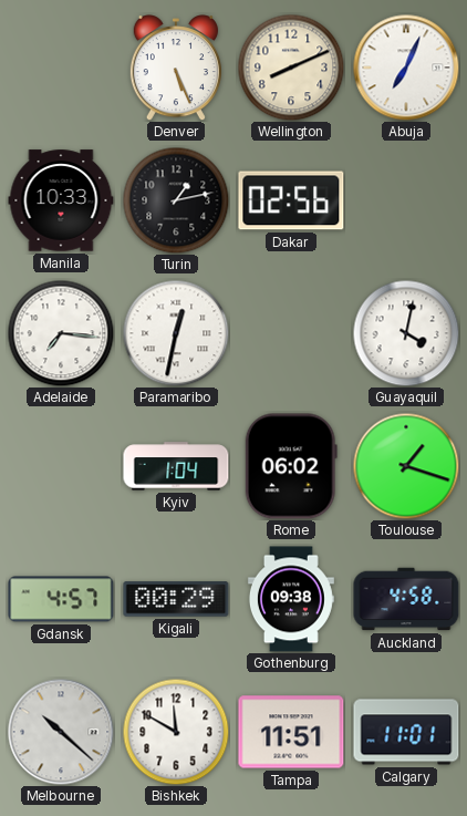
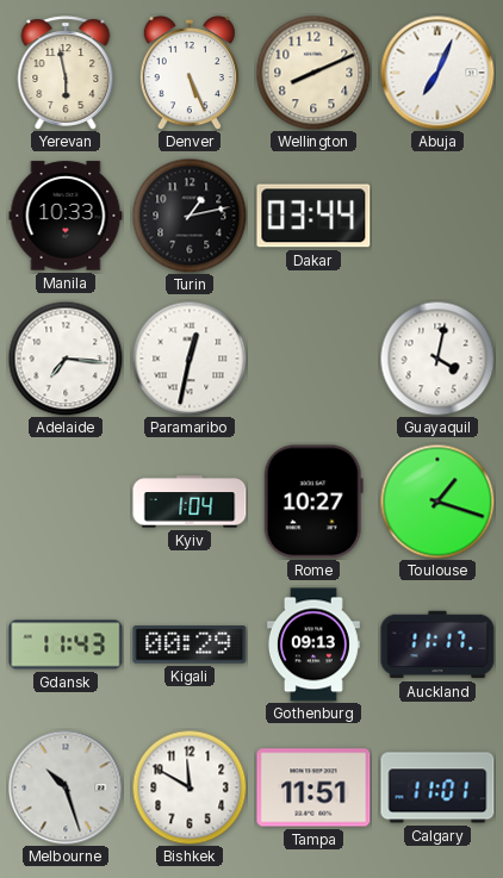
Yerevan: none -> 5:58
Dakar: 02:56 -> 03:44
Rome: 06:02 -> 10:27
Gdansk: 4:57 -> 11:43
Gothenburg: 09:38 -> 09:13
Auckland: 4:58 -> 11:17
Melbourne: 10:22 -> 10:27
